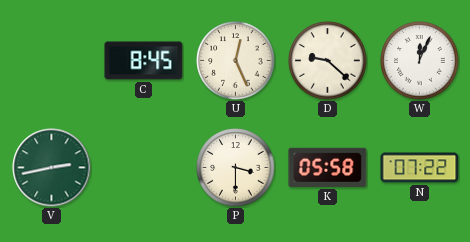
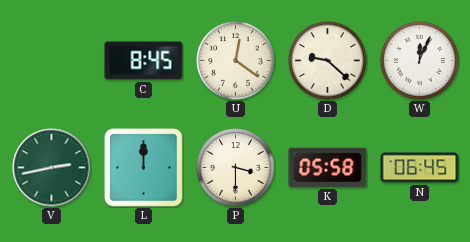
U: 12:26 -> 12:21
L: none -> 12:00
N: 07:22 -> 06:45
